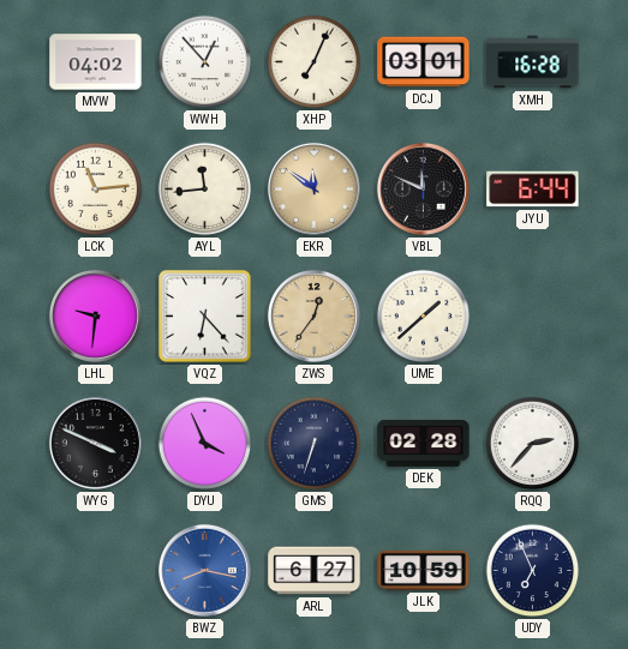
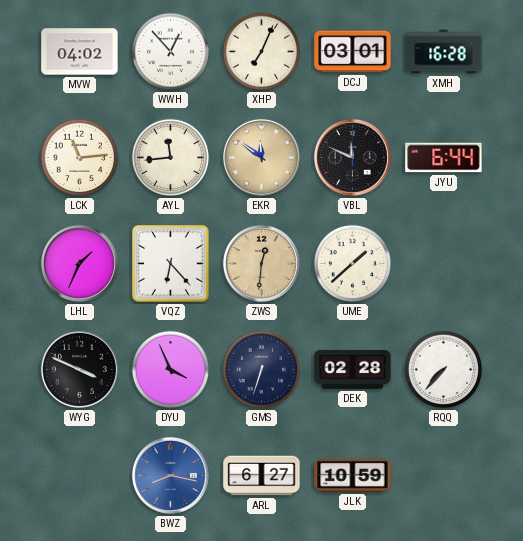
LHL: 9:31 -> 1:34
ZWS: 12:36 -> 12:31
RQQ: 2:37 -> 7:37
UDY: 6:56 -> none
